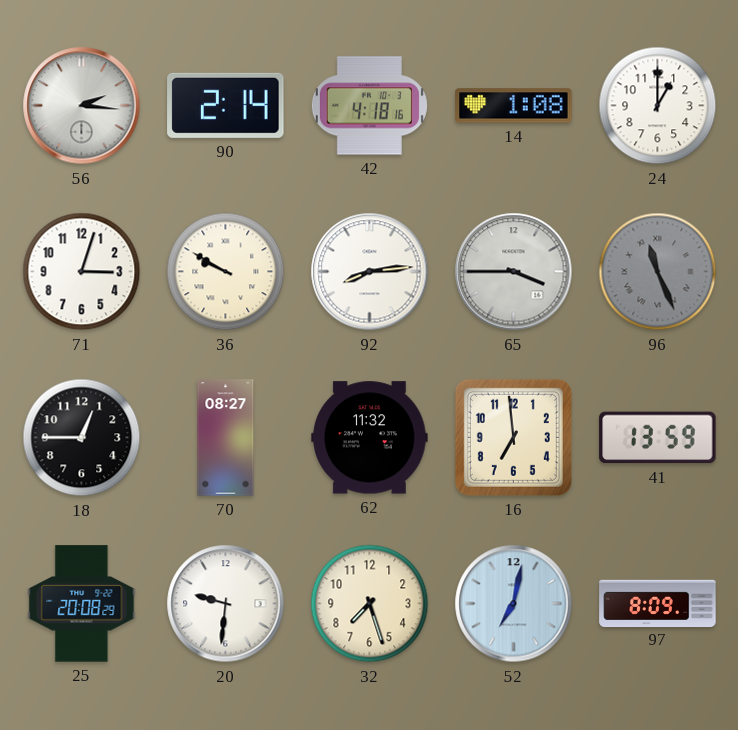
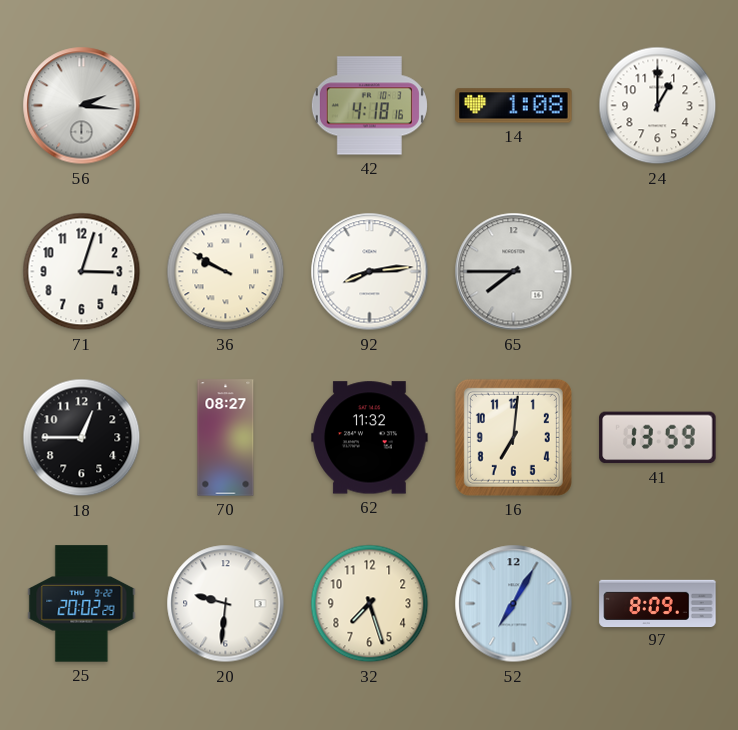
90: 2:14 -> none
65: 3:45 -> 7:45
96: 11:26 -> none
16: 6:59 -> 7:01
25: 20:08 -> 20:02
52: 7:02 -> 7:05
